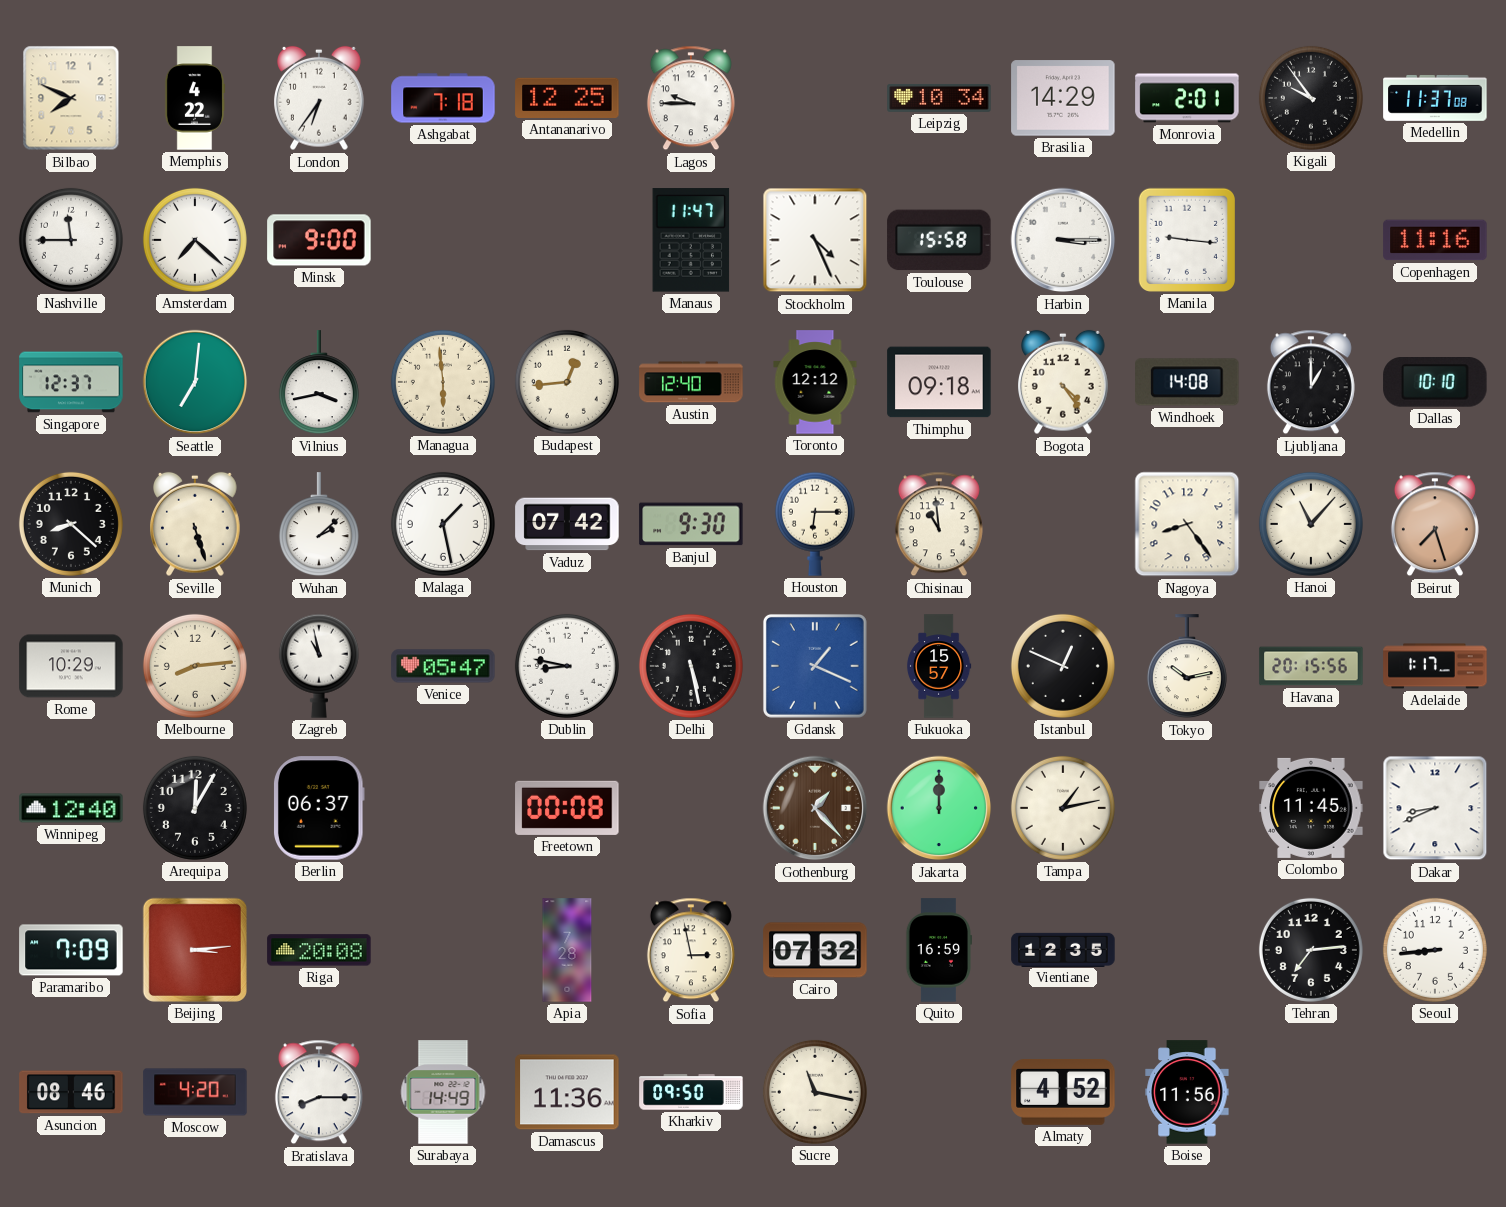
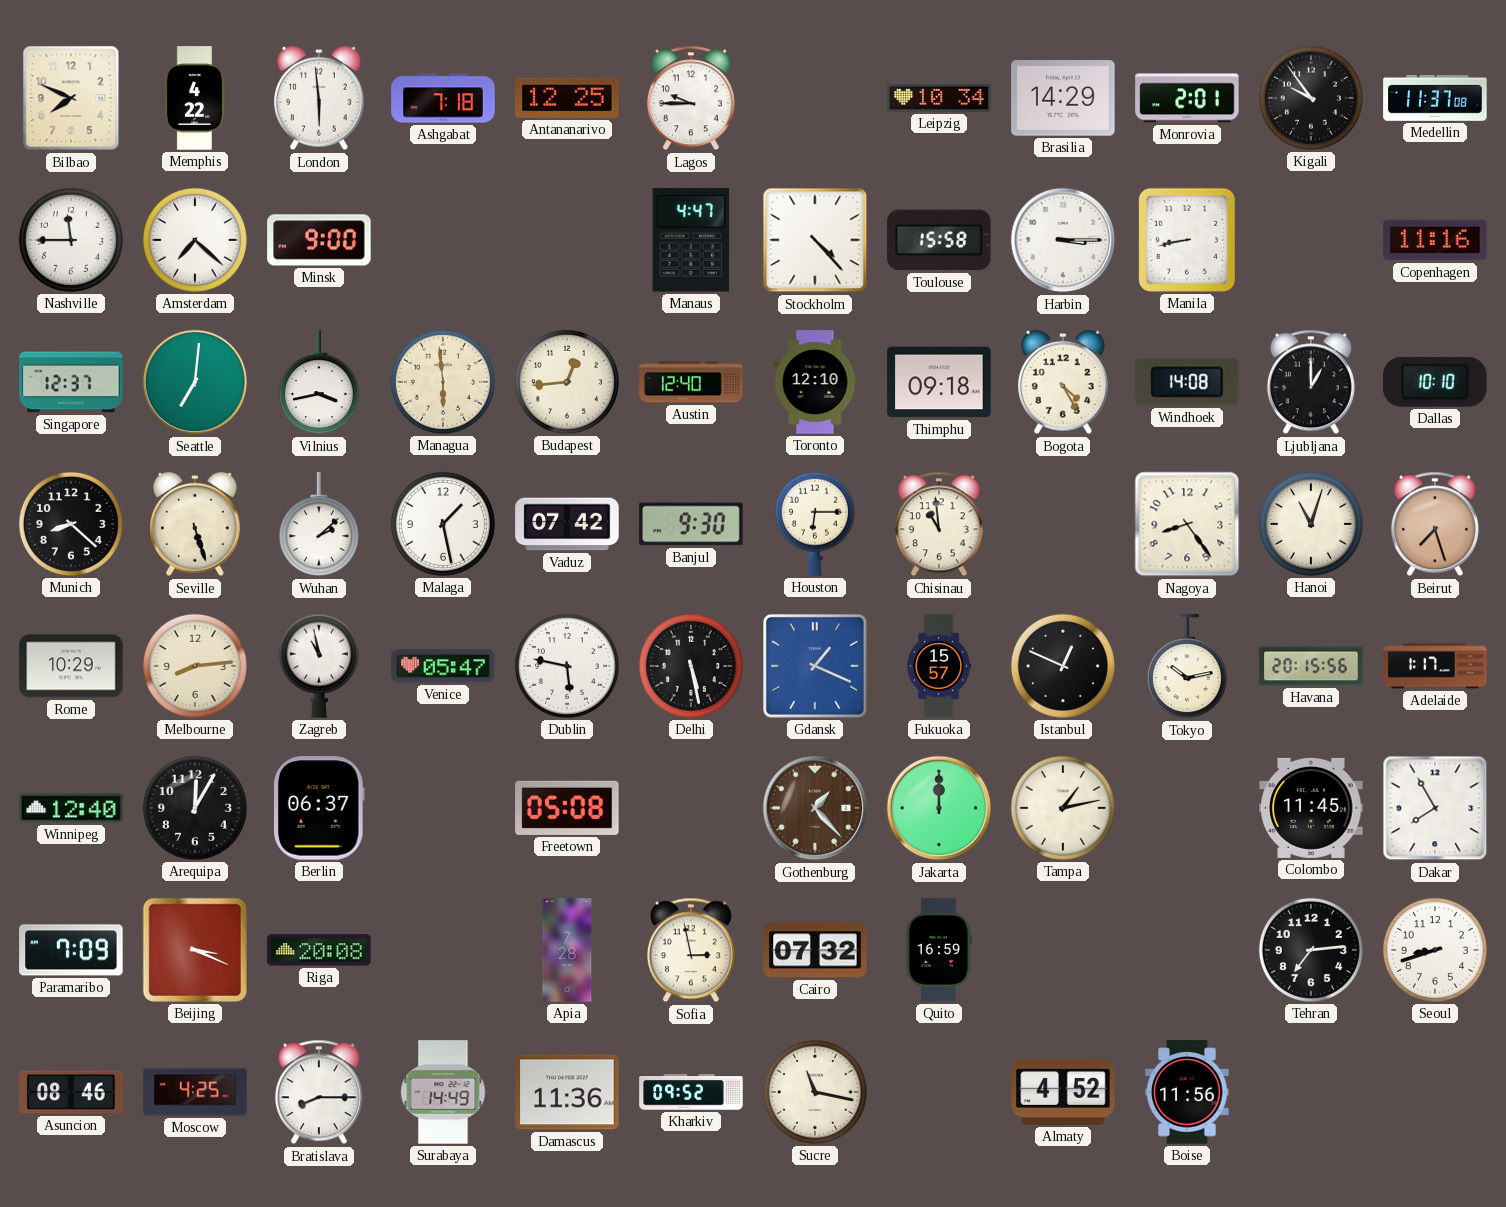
London: 6:36 -> 5:59
Manaus: 11:47 -> 4:47
Stockholm: 4:26 -> 4:23
Manila: 9:16 -> 8:43
Toronto: 12:12 -> 12:10
Bogota: 4:24 -> 4:25
Hanoi: 11:07 -> 11:03
Dublin: 8:47 -> 5:47
Freetown: 00:08 -> 05:08
Dakar: 8:41 -> 7:55
Beijing: 3:14 -> 3:19
Vientiane: 12:35 -> none
Seoul: 8:44 -> 8:42
Moscow: 4:20 -> 4:25
Kharkiv: 09:50 -> 09:52
